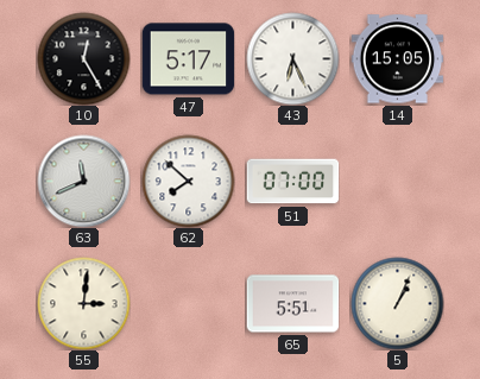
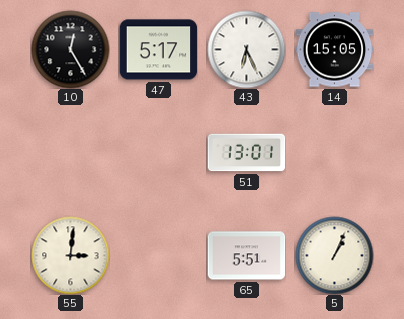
63: 11:41 -> none
62: 7:52 -> none
51: 07:00 -> 13:01
